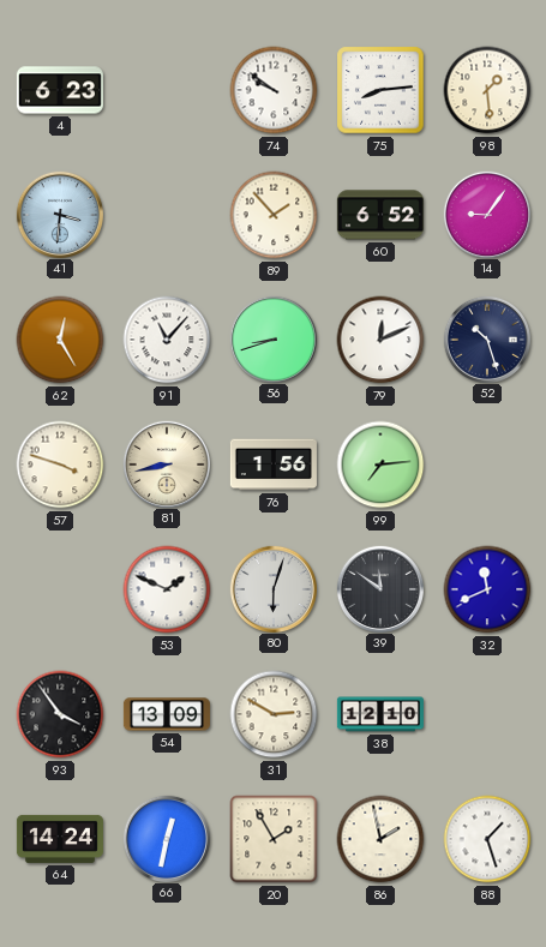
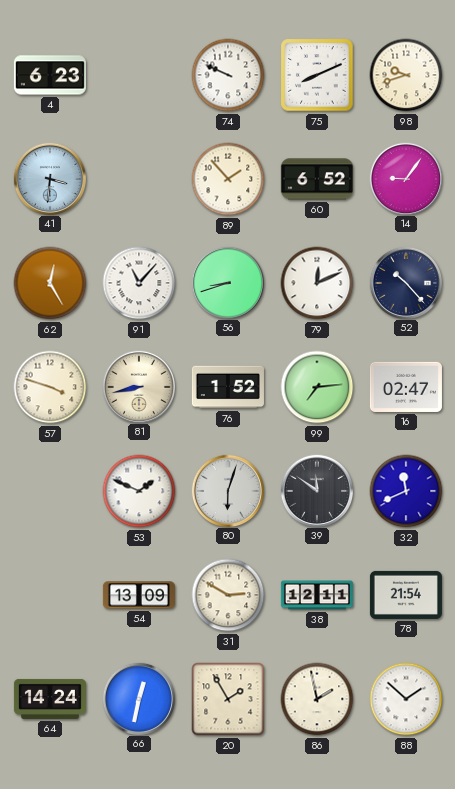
74: 9:51 -> 9:49
75: 8:14 -> 8:11
98: 1:29 -> 9:42
52: 10:27 -> 10:23
76: 1:56 -> 1:52
16: none -> 02:47
93: 3:54 -> none
38: 12:10 -> 12:11
78: none -> 21:54
88: 1:27 -> 1:52
